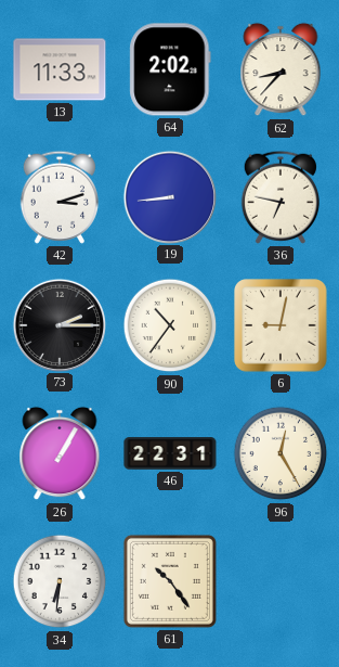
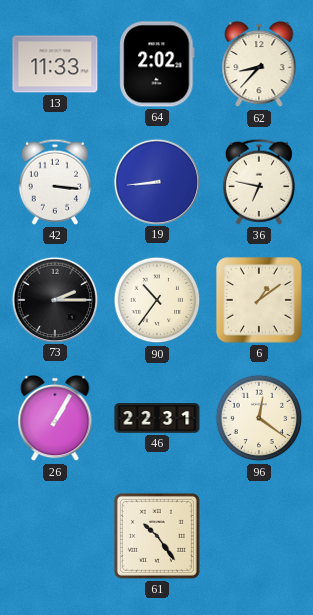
42: 3:12 -> 3:16
6: 9:02 -> 1:09
96: 12:25 -> 12:21
34: 6:31 -> none
